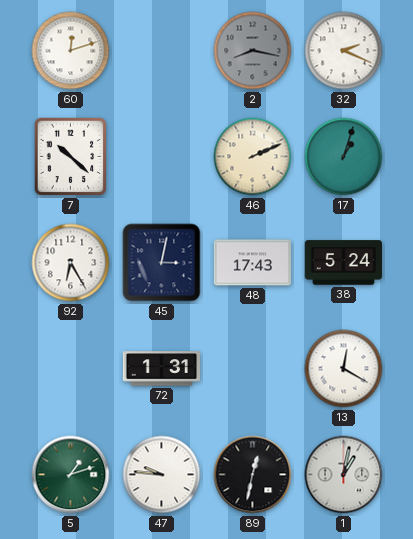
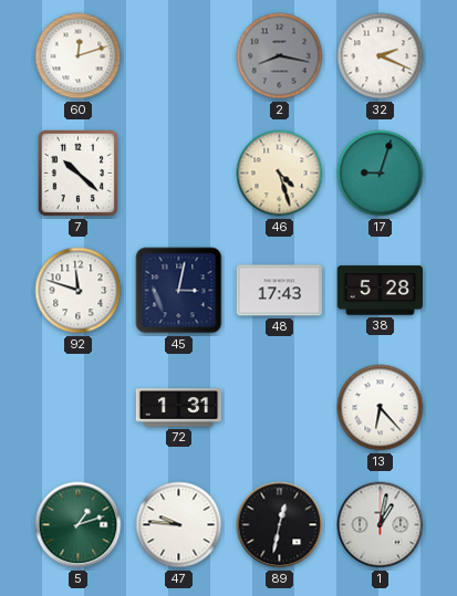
46: 2:11 -> 4:27
17: 1:03 -> 9:03
92: 6:25 -> 11:48
38: 5:24 -> 5:28
13: 12:20 -> 6:23
